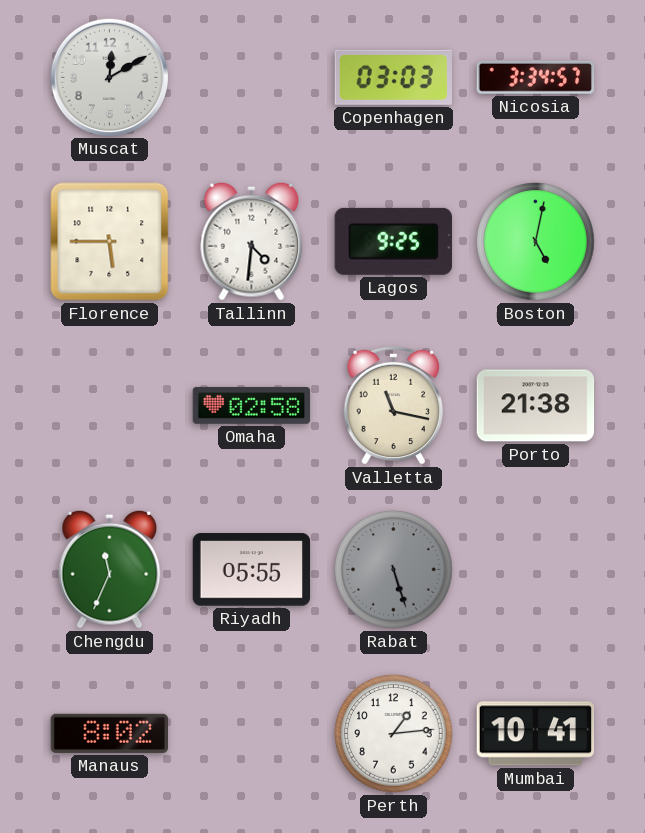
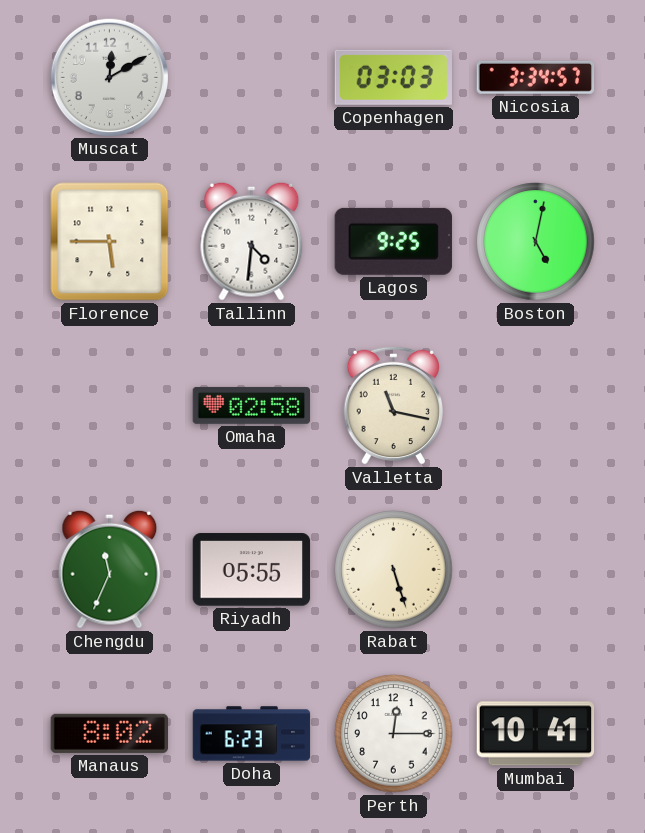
Porto: 21:38 -> none
Rabat dial: grey -> cream
Doha: none -> 6:23
Perth: 1:14 -> 12:15
